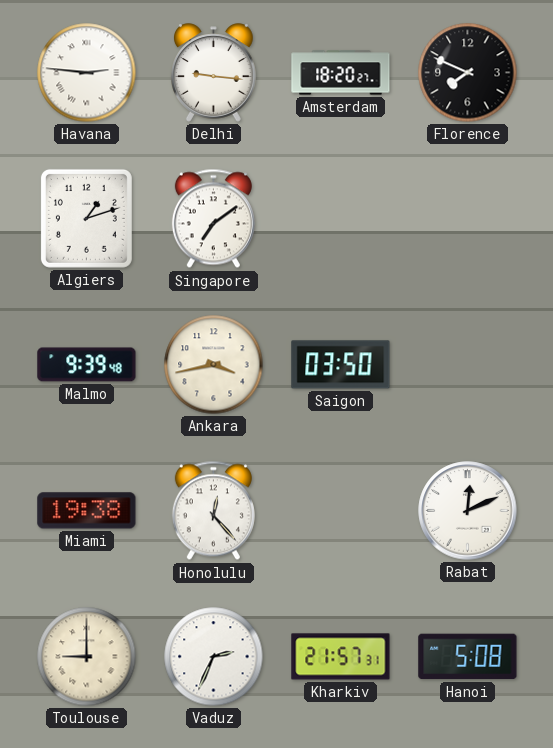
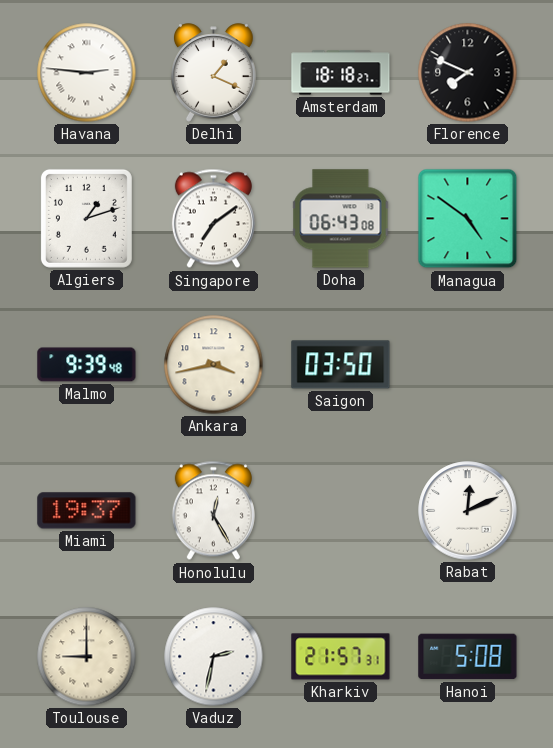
Delhi: 9:16 -> 1:19
Amsterdam: 18:20 -> 18:18
Doha: none -> 06:43
Managua: none -> 4:51
Miami: 19:38 -> 19:37
Honolulu: 12:23 -> 12:25
Vaduz: 2:34 -> 2:32
